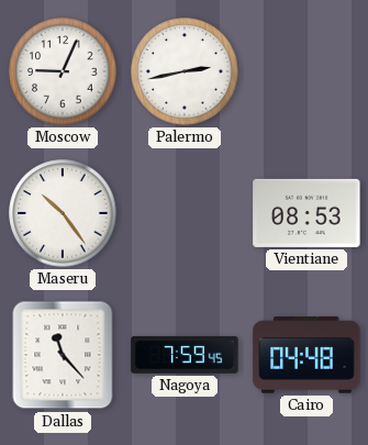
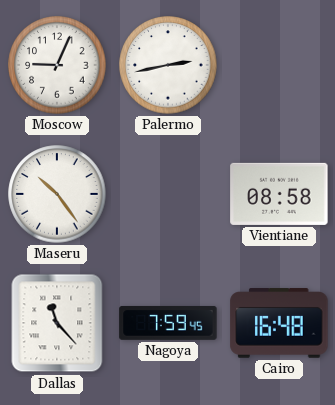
Vientiane: 08:53 -> 08:58
Cairo: 04:48 -> 16:48
